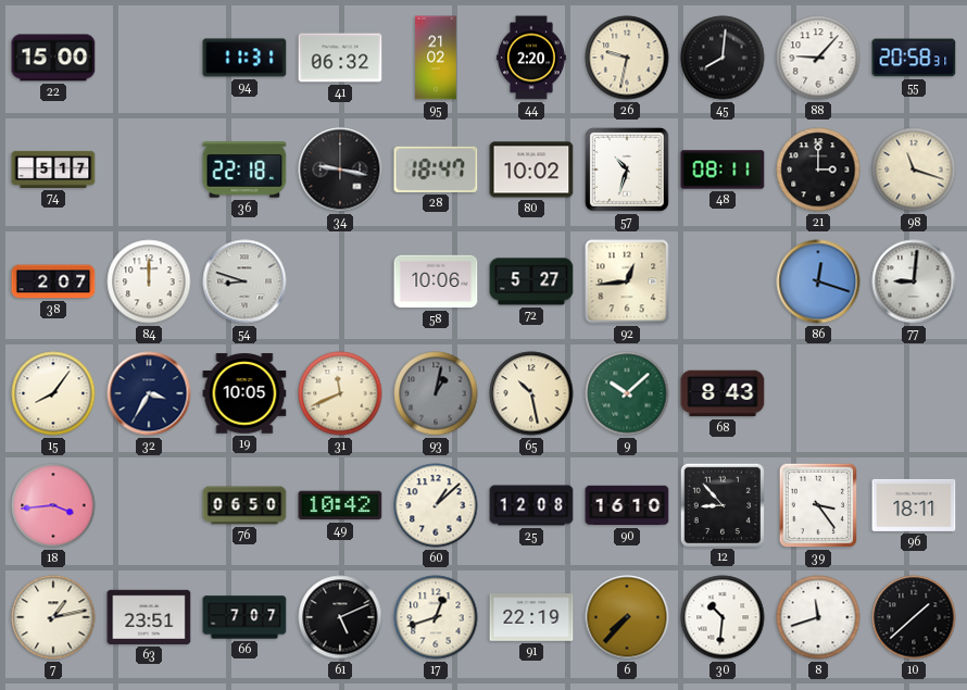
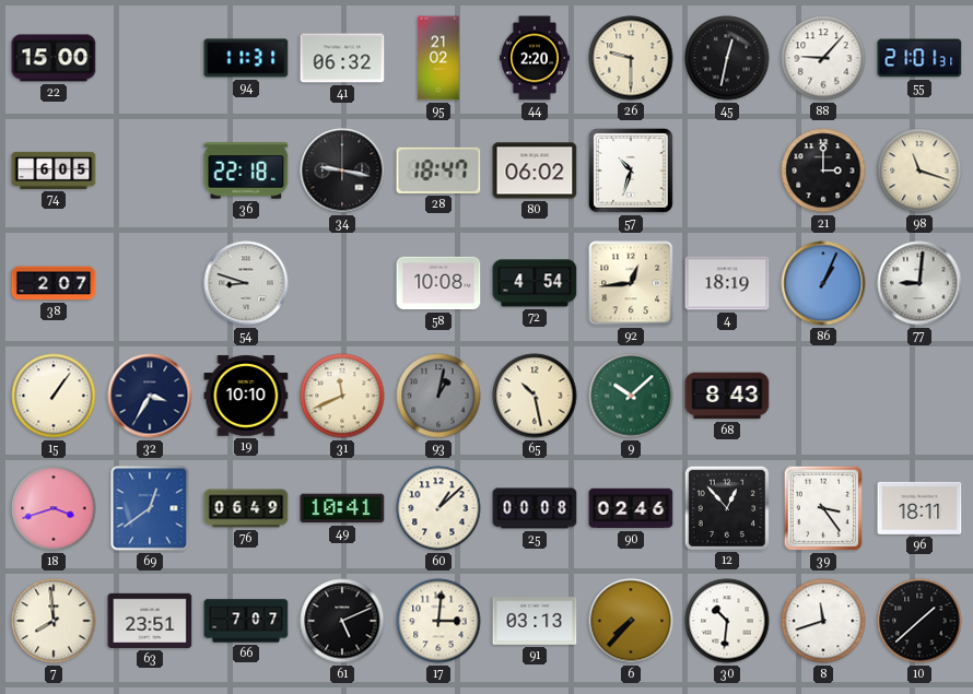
26: 9:32 -> 9:30
45: 8:01 -> 12:32
55: 20:58 -> 21:01
74: 5:17 -> 6:05
80: 10:02 -> 06:02
48: 08:11 -> none
84: 12:00 -> none
58: 10:06 -> 10:08
72: 5:27 -> 4:54
4: none -> 18:19
86: 12:18 -> 1:04
15: 8:06 -> 1:06
19: 10:05 -> 10:10
18: 3:44 -> 3:42
69: none -> 12:39
76: 06:50 -> 06:49
49: 10:42 -> 10:41
25: 12:08 -> 00:08
90: 16:10 -> 02:46
12: 8:53 -> 12:53
7: 1:13 -> 7:59
17: 12:42 -> 3:01
91: 22:19 -> 03:13
